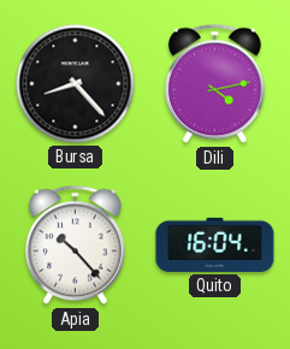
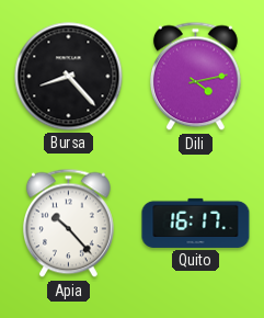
Quito: 16:04 -> 16:17
